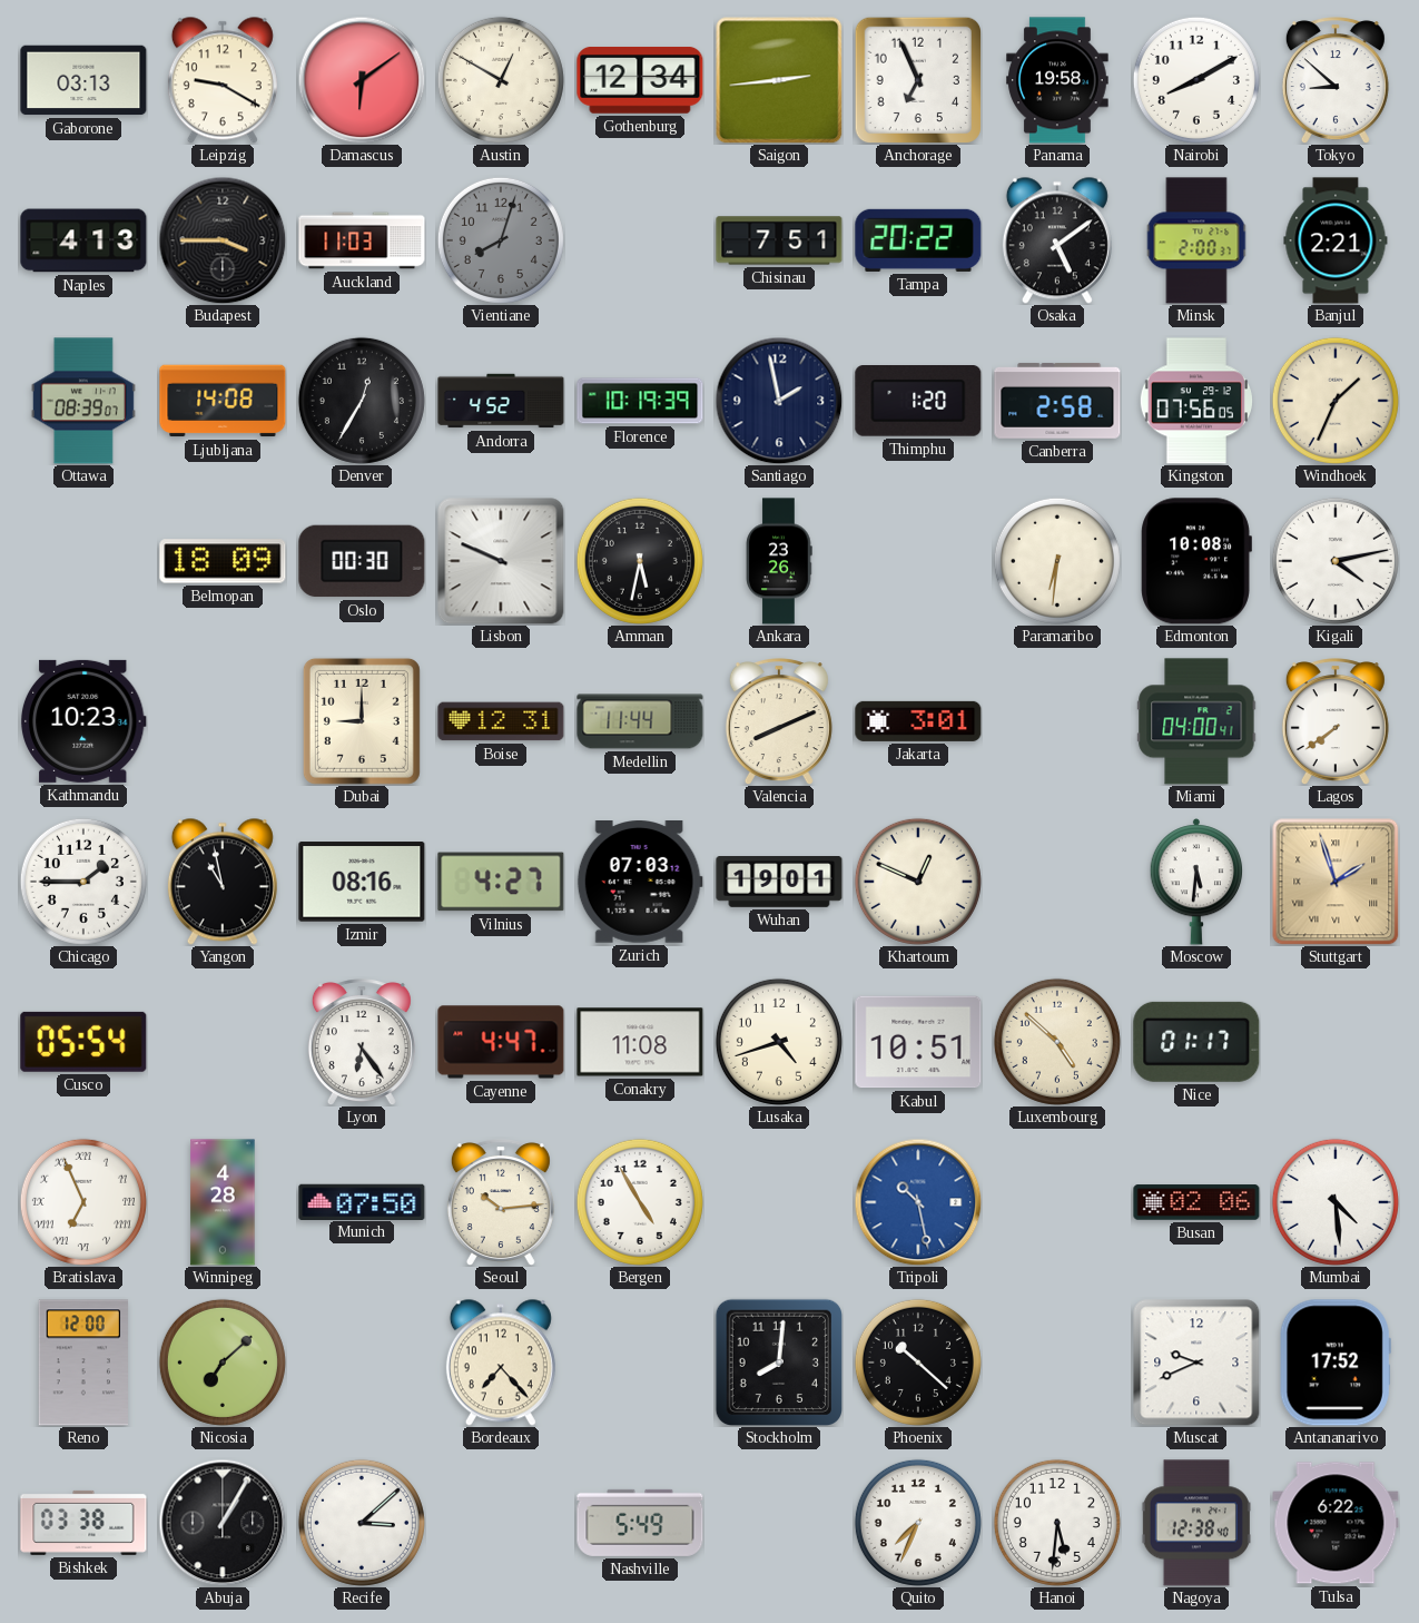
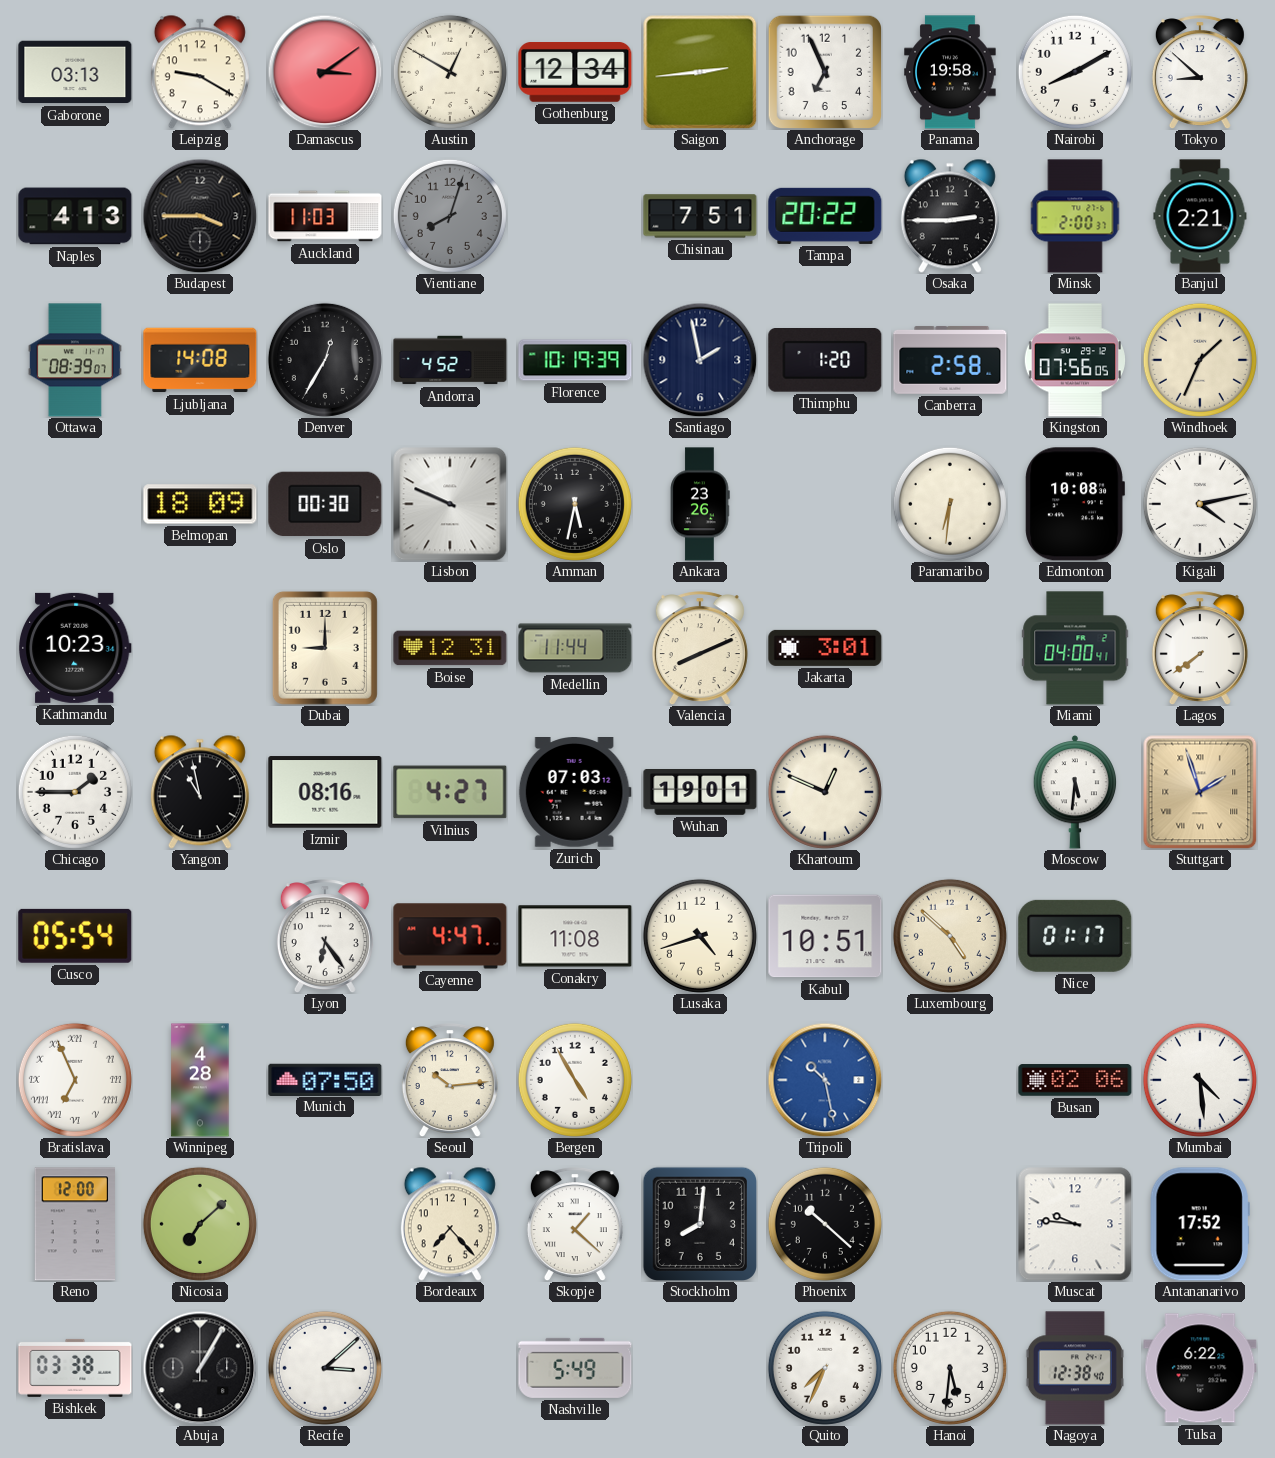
Damascus: 6:09 -> 3:09
Osaka: 5:09 -> 2:45
Skopje: none -> 1:22
Muscat: 9:41 -> 9:46
